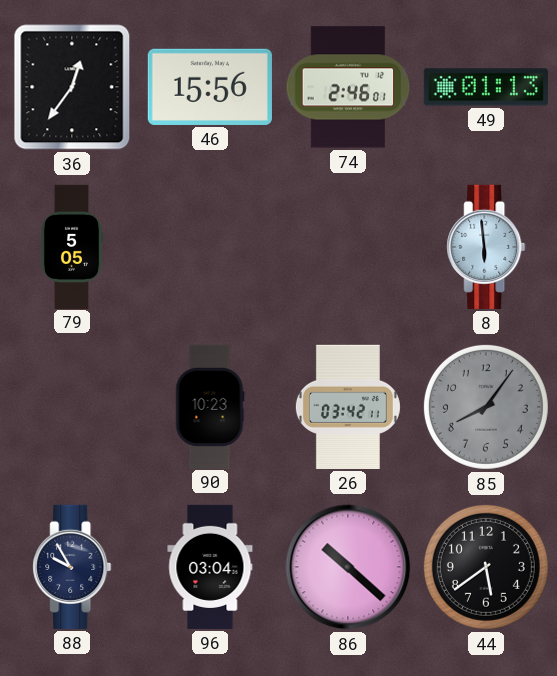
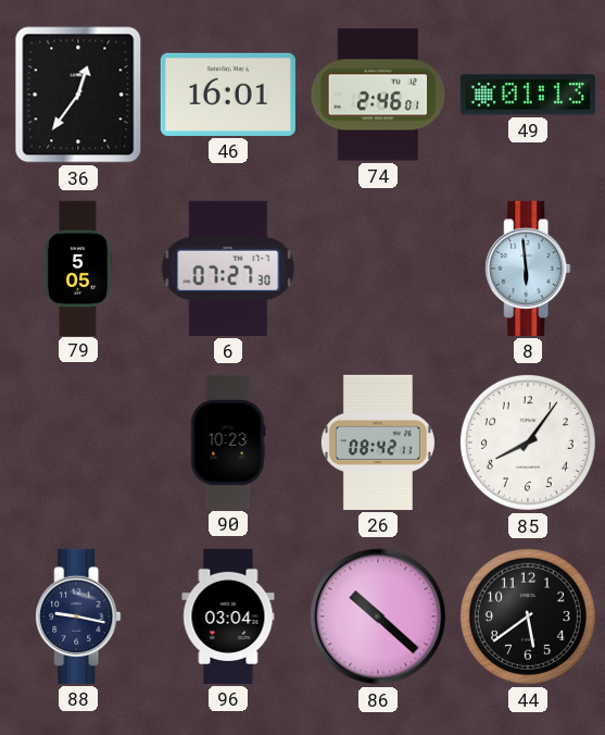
46: 15:56 -> 16:01
6: none -> 07:27
26: 03:42 -> 08:42
85 dial: grey -> white
88: 9:55 -> 9:17
